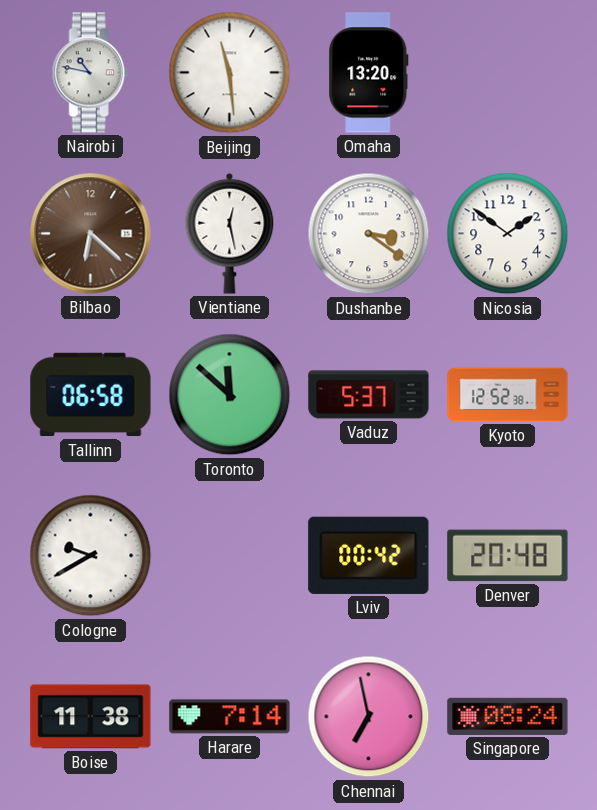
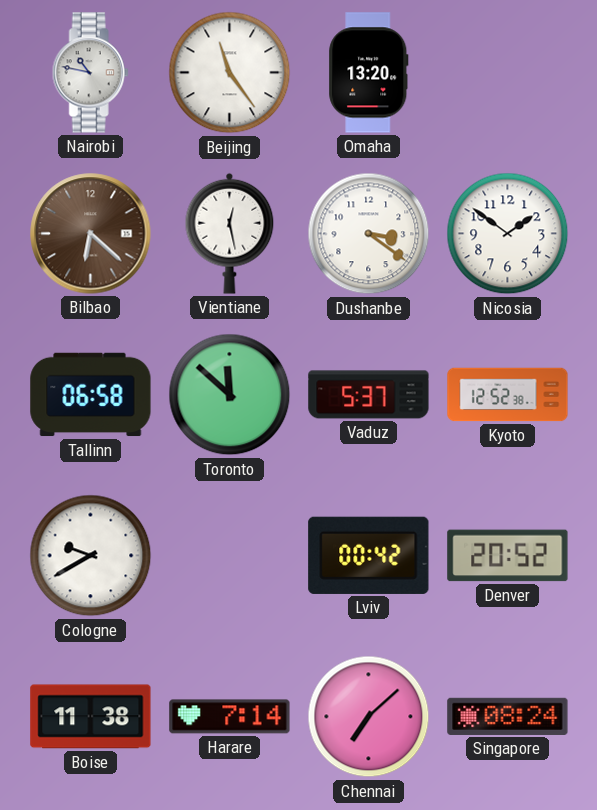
Beijing: 11:29 -> 11:24
Denver: 20:48 -> 20:52
Chennai: 6:58 -> 7:08
